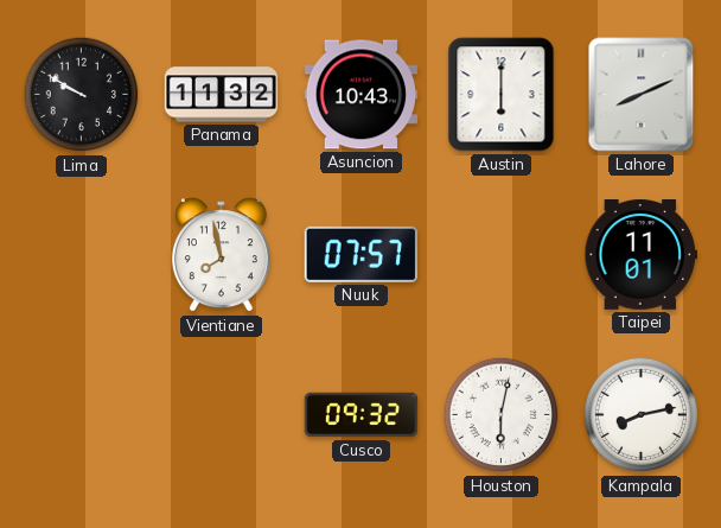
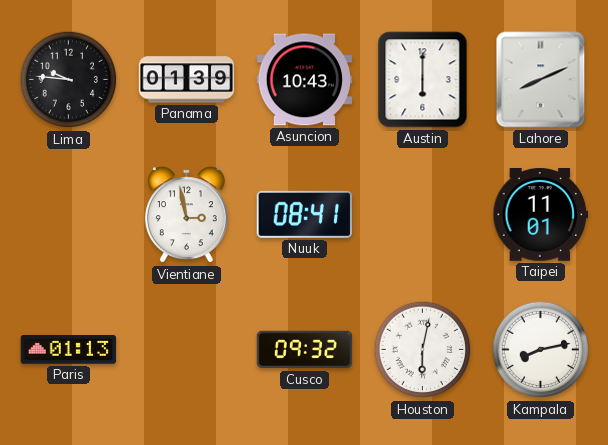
Lima: 9:50 -> 9:46
Panama: 11:32 -> 01:39
Vientiane: 7:58 -> 2:58
Nuuk: 07:57 -> 08:41
Paris: none -> 01:13
